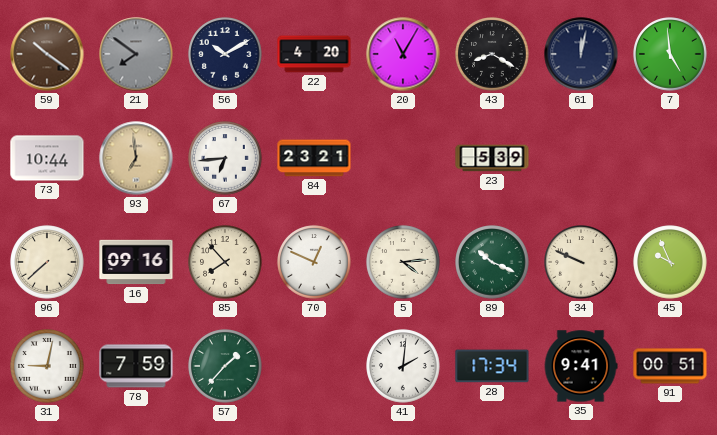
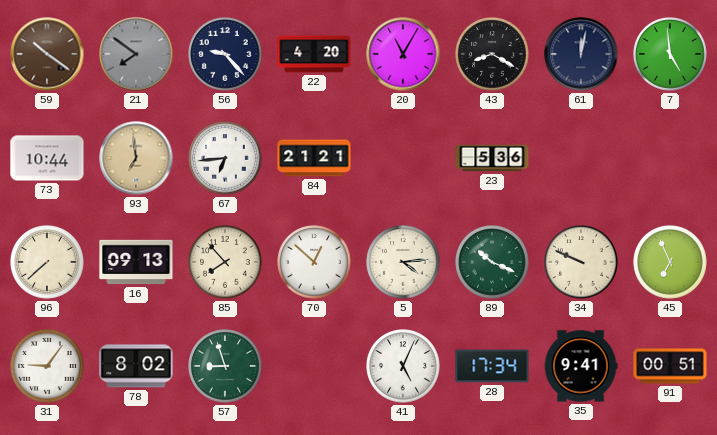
56: 10:10 -> 9:23
84: 23:21 -> 21:21
23: 5:39 -> 5:36
16: 09:16 -> 09:13
70: 12:49 -> 12:52
45: 9:56 -> 6:56
31: 9:02 -> 9:06
78: 7:59 -> 8:02
57: 1:37 -> 8:57
41: 2:01 -> 5:04
